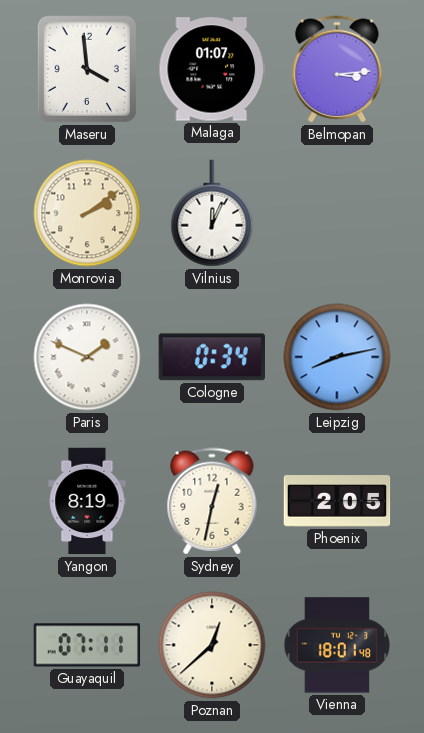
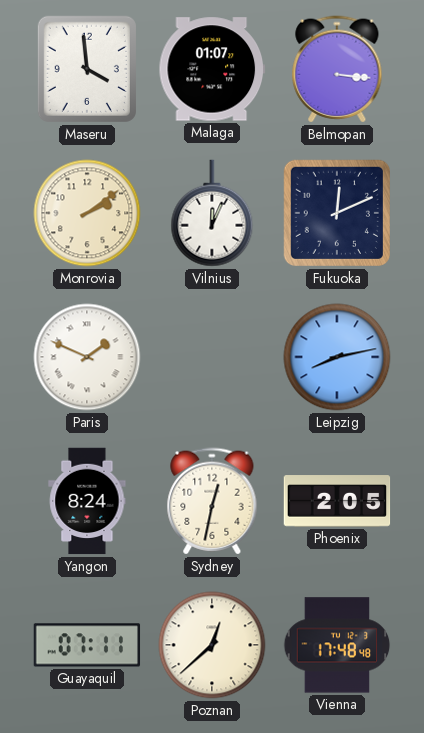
Belmopan: 3:14 -> 3:16
Fukuoka: none -> 12:11
Cologne: 0:34 -> none
Yangon: 8:19 -> 8:24
Vienna: 18:01 -> 17:48
